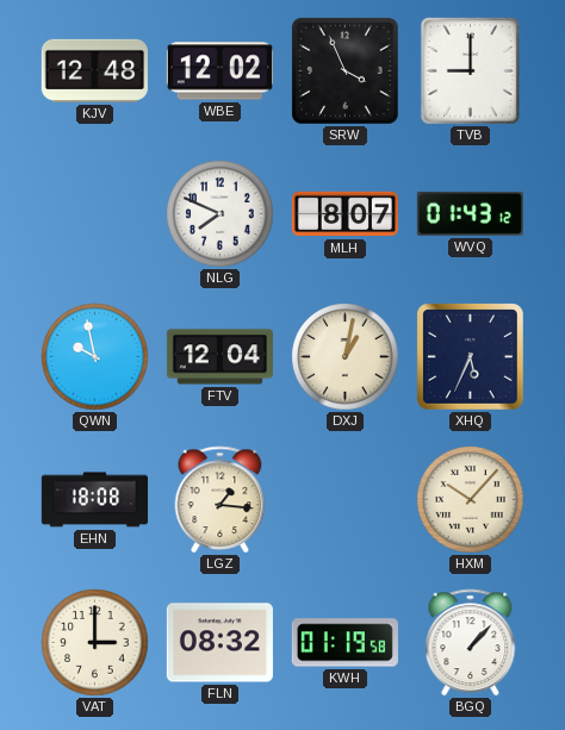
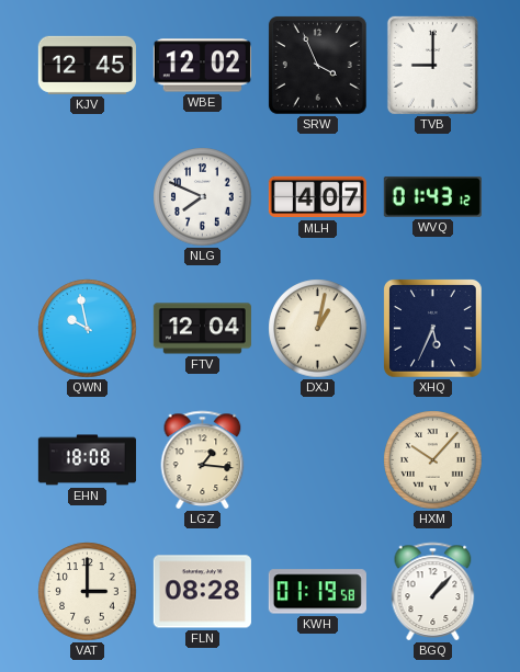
KJV: 12:48 -> 12:45
MLH: 8:07 -> 4:07
FLN: 08:32 -> 08:28
